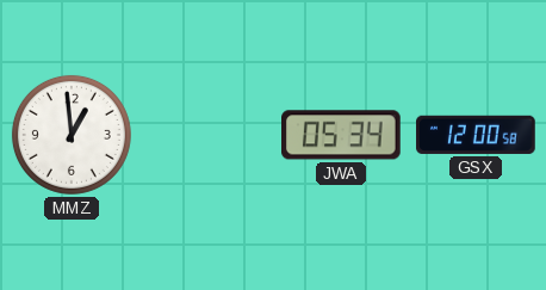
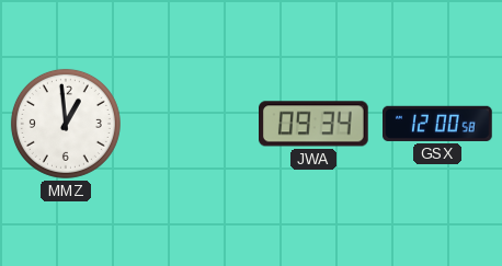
JWA: 05:34 -> 09:34
